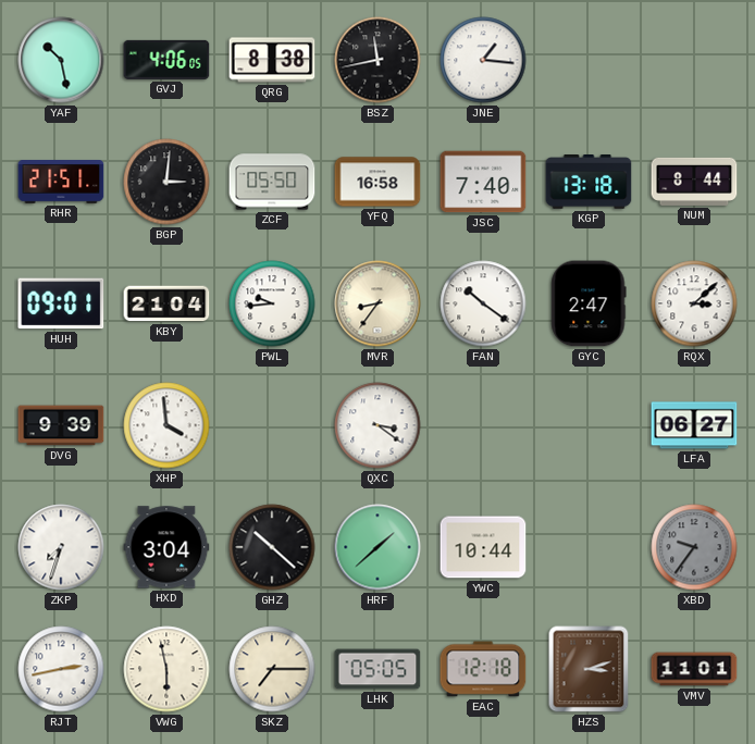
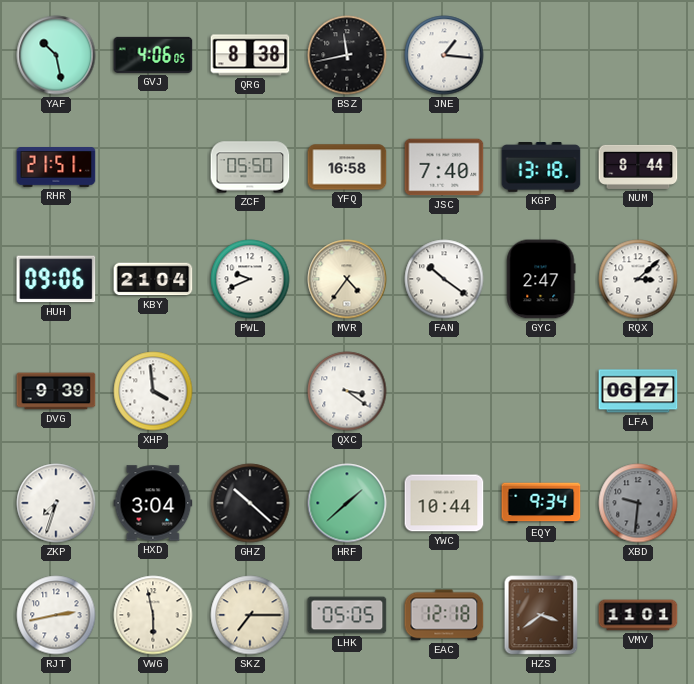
BGP: 3:01 -> none
HUH: 09:01 -> 09:06
PWL: 9:44 -> 9:41
MVR: 8:36 -> 4:36
EQY: none -> 9:34
XBD: 9:36 -> 9:31
HZS: 3:12 -> 3:39
